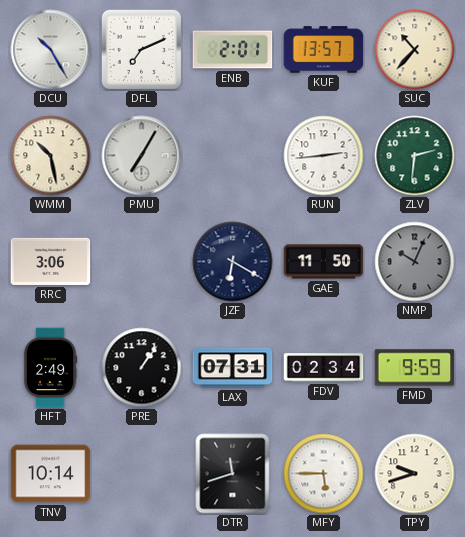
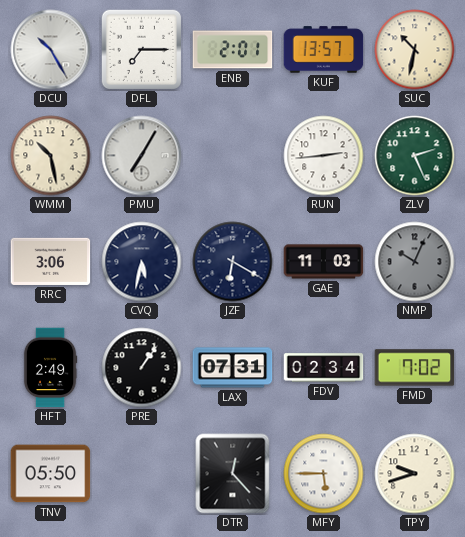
DFL: 7:11 -> 7:15
SUC: 10:37 -> 10:32
ZLV: 2:31 -> 2:26
CVQ: none -> 5:32
GAE: 11:50 -> 11:03
FMD: 9:59 -> 7:02
TNV: 10:14 -> 05:50
DTR: 11:42 -> 12:23
